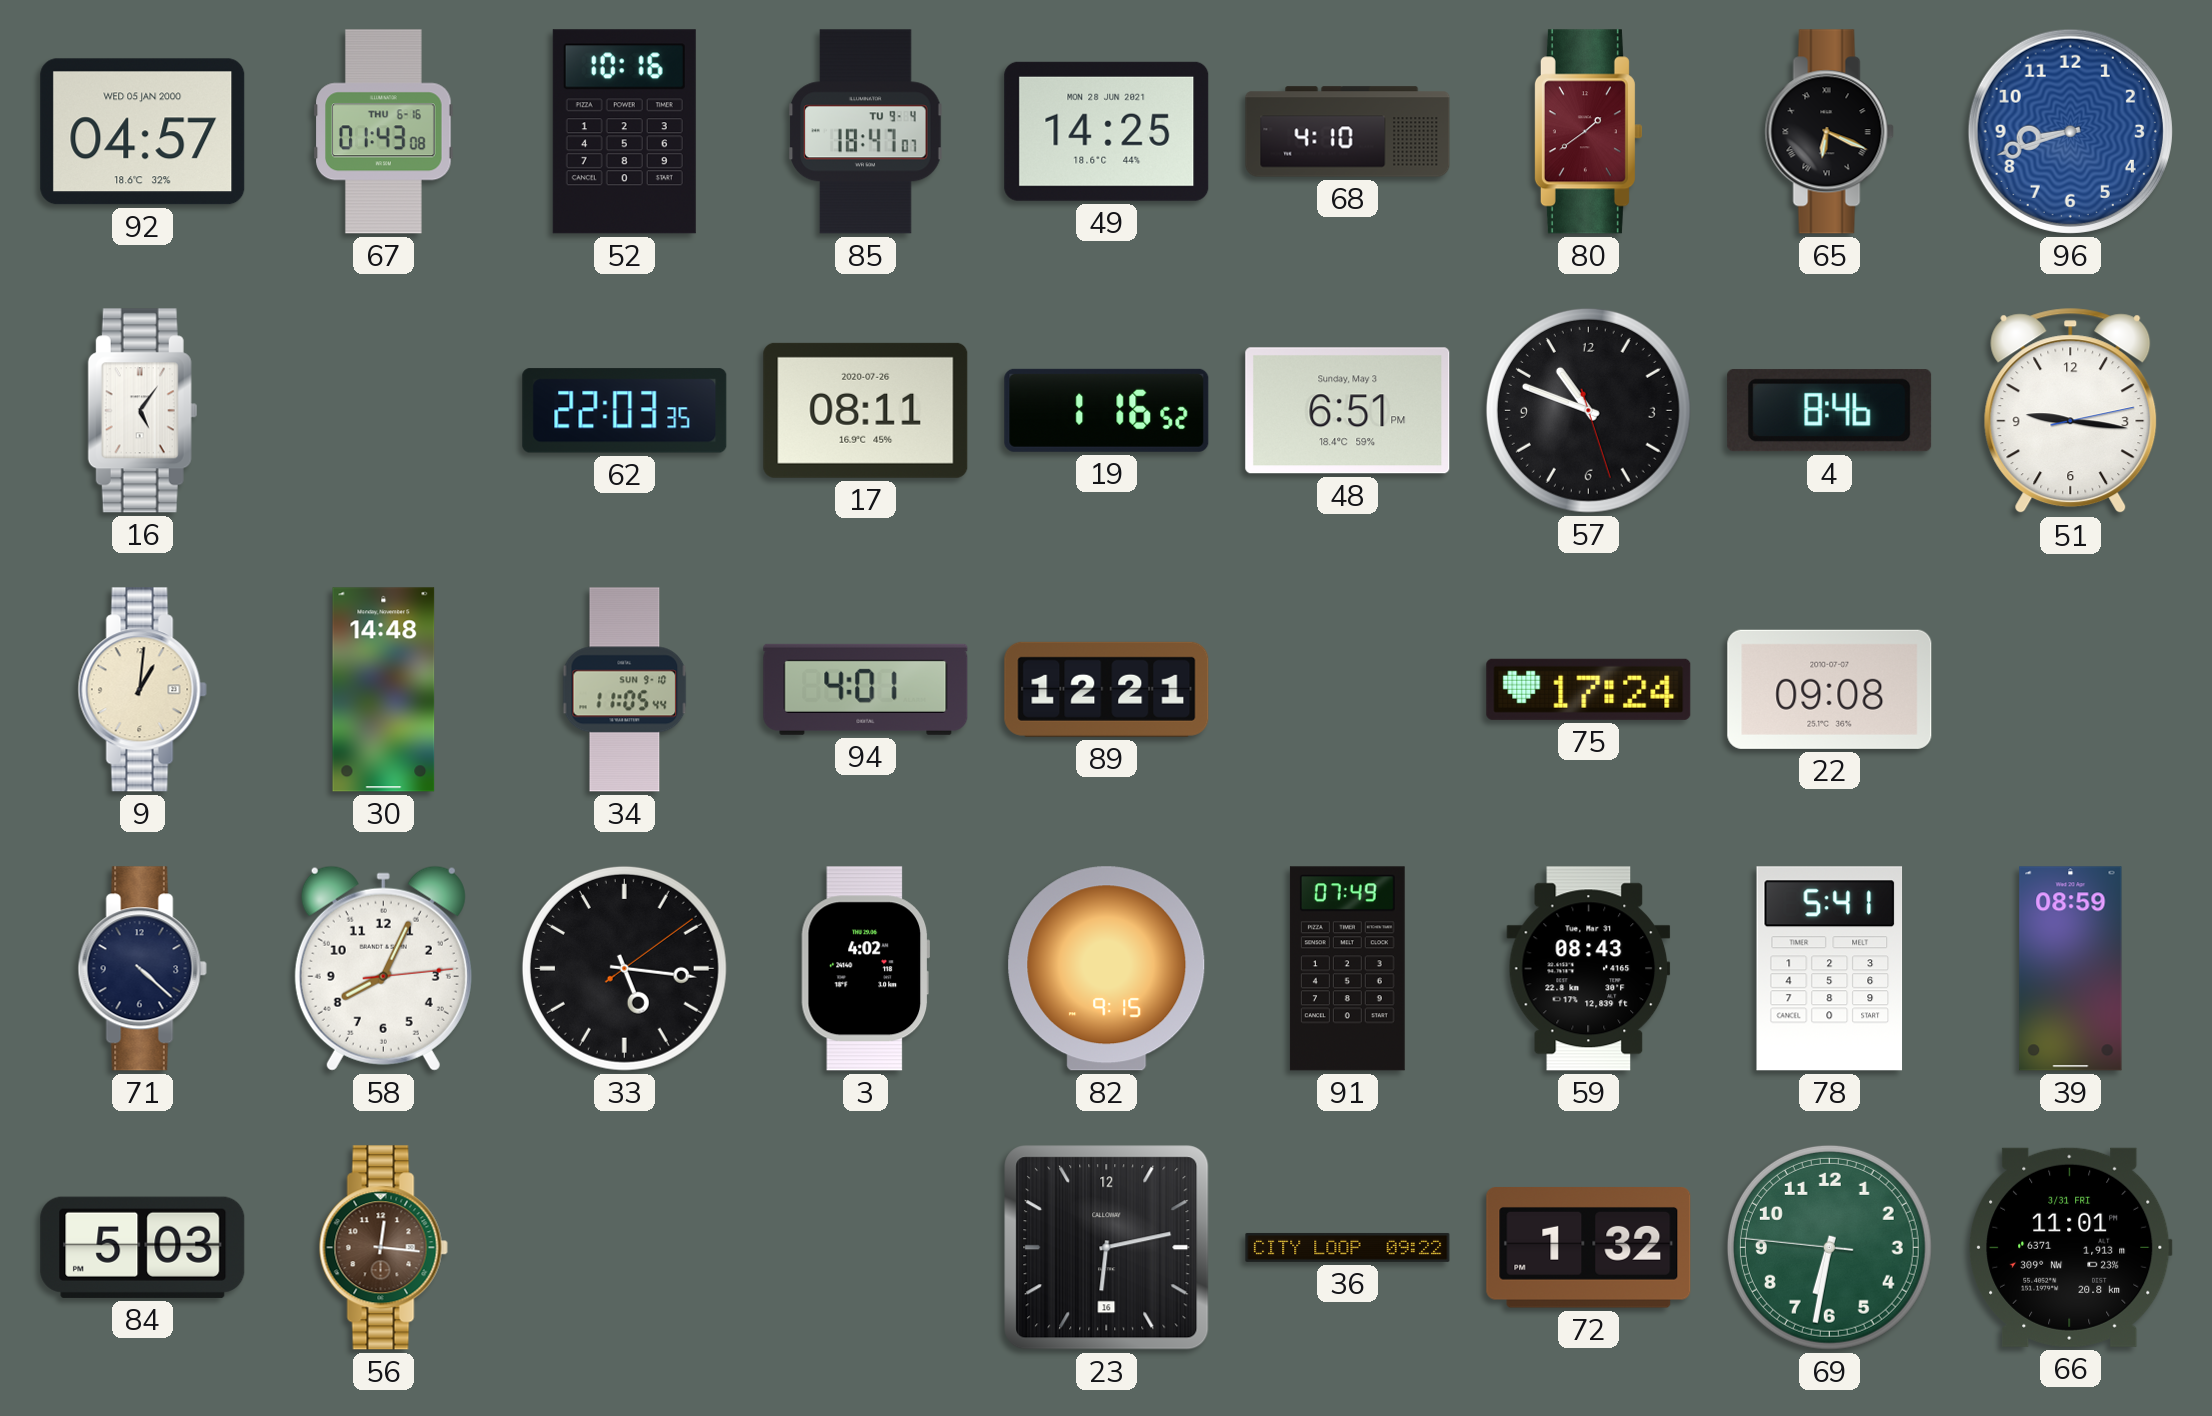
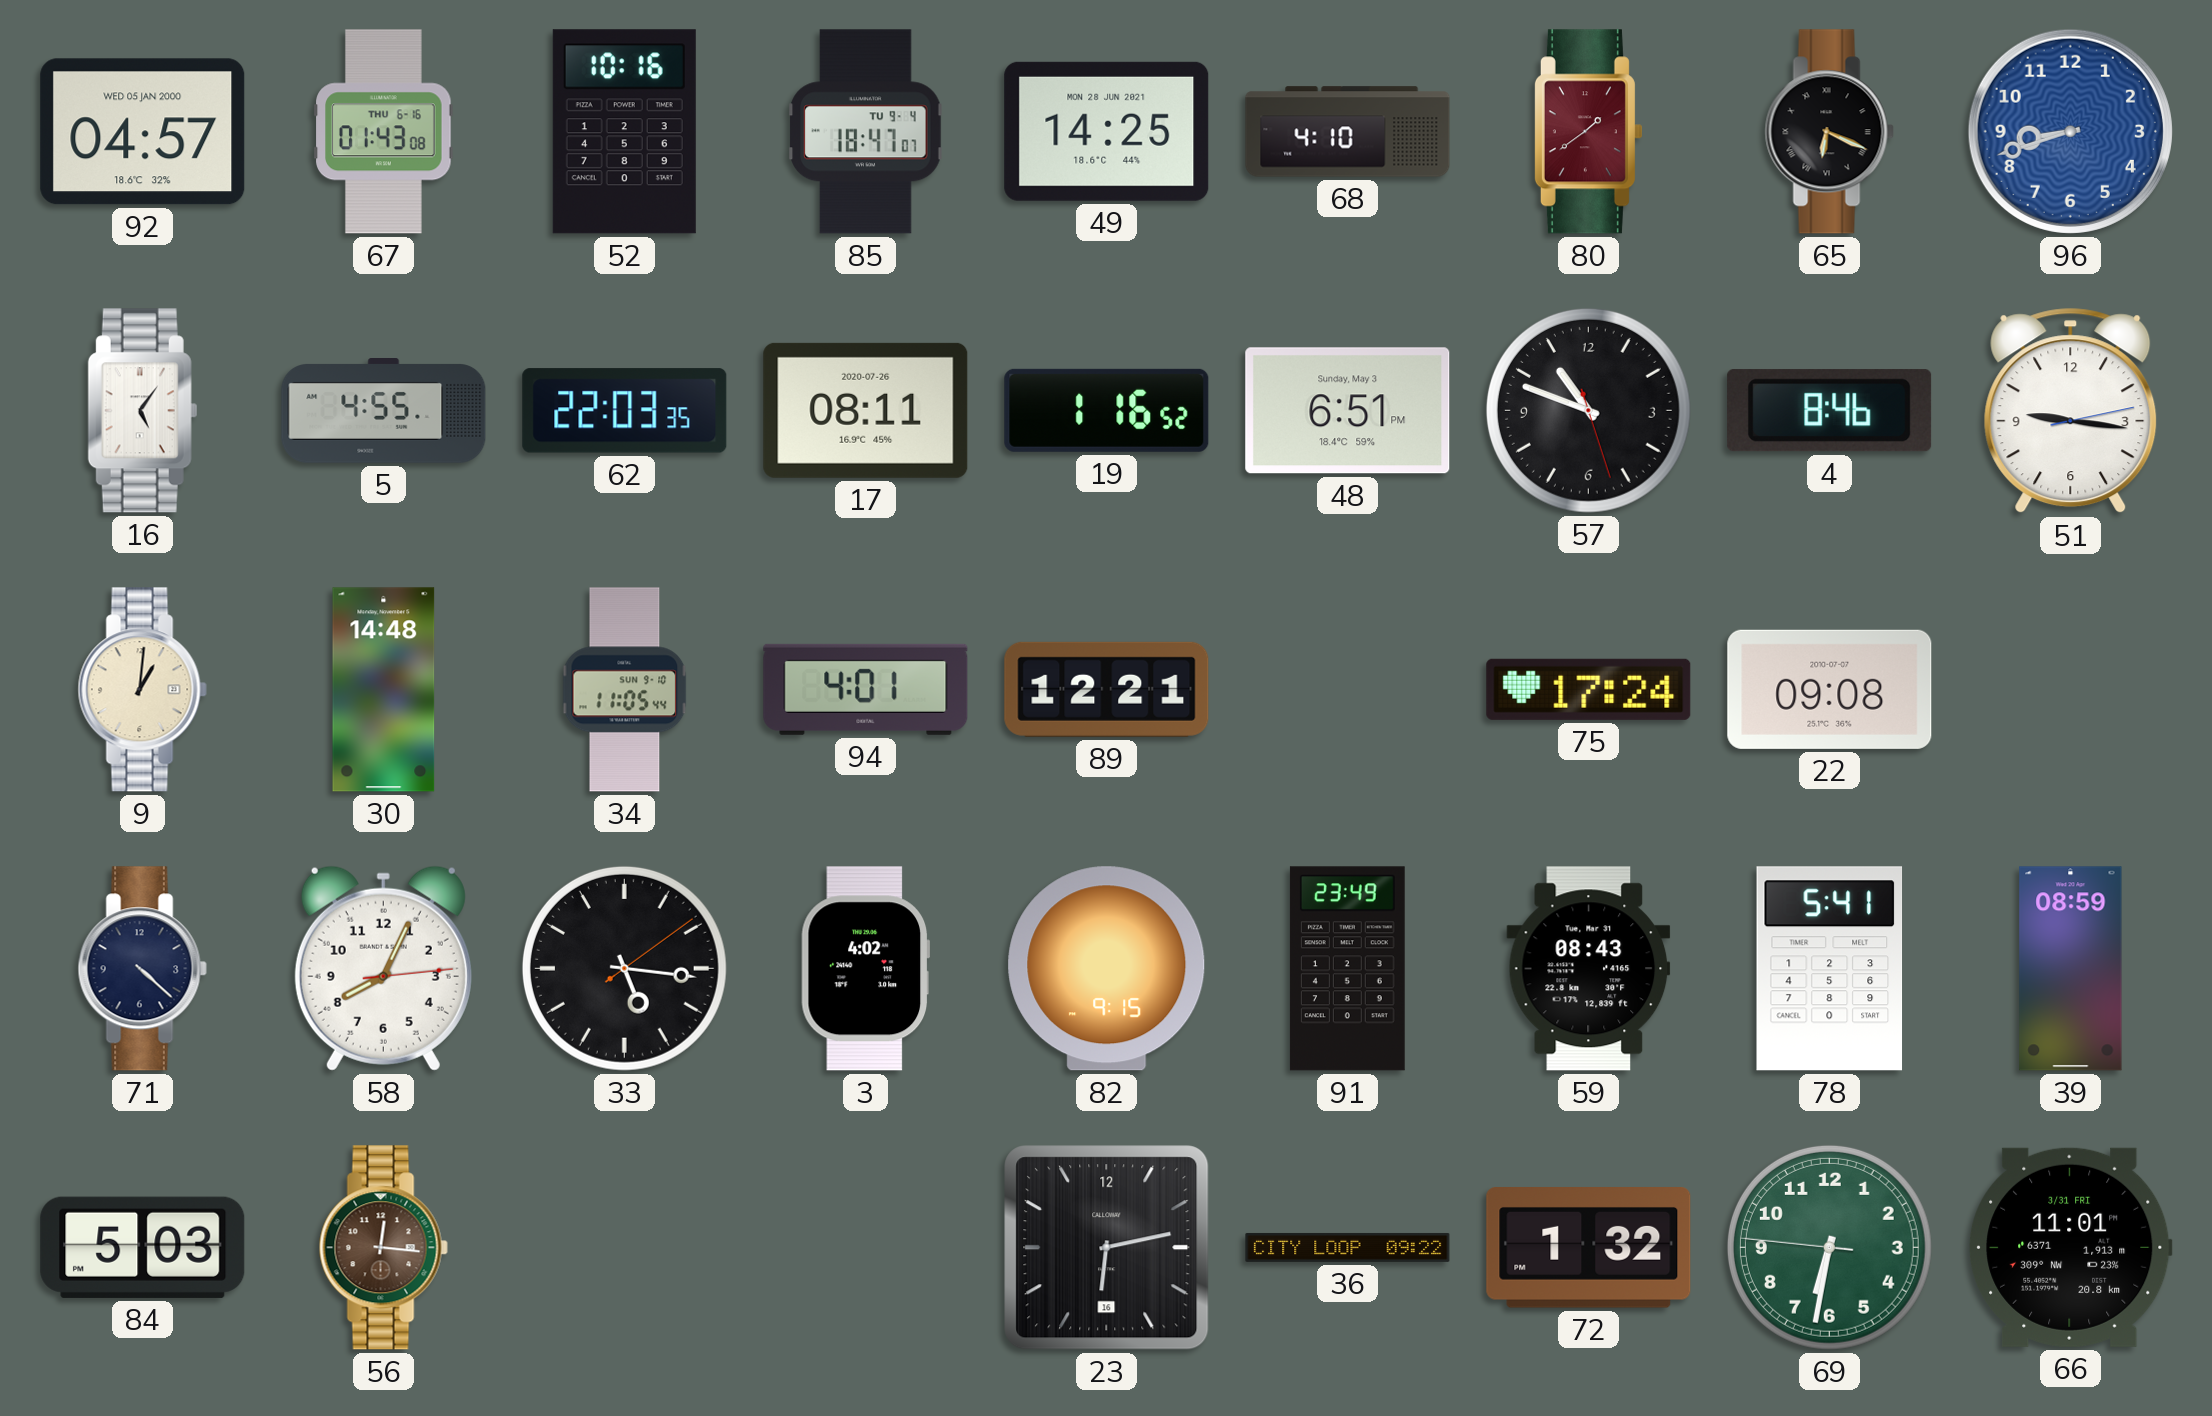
5: none -> 4:55
91: 07:49 -> 23:49
